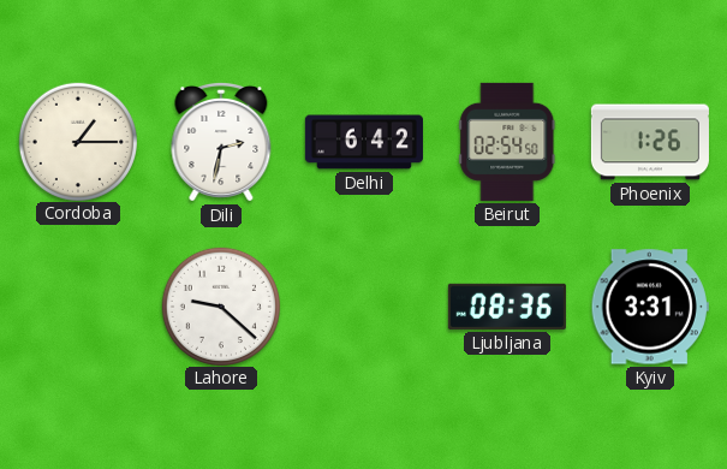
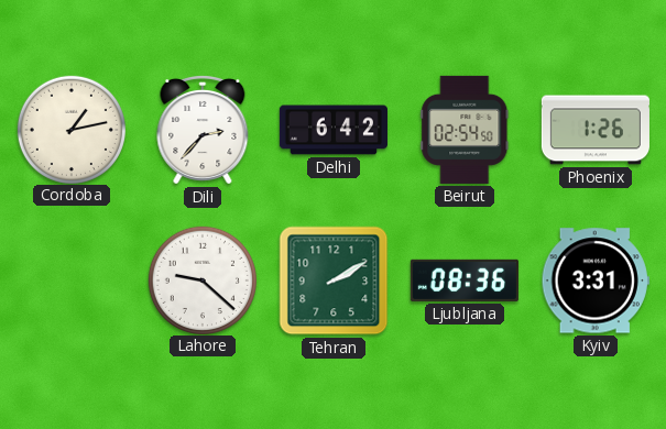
Cordoba: 1:15 -> 1:13
Dili: 2:32 -> 2:37
Tehran: none -> 2:10
